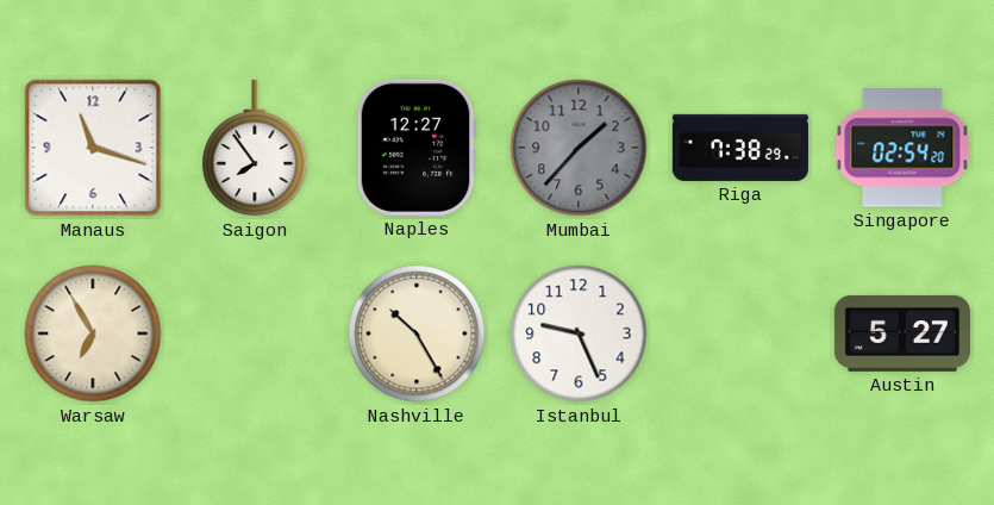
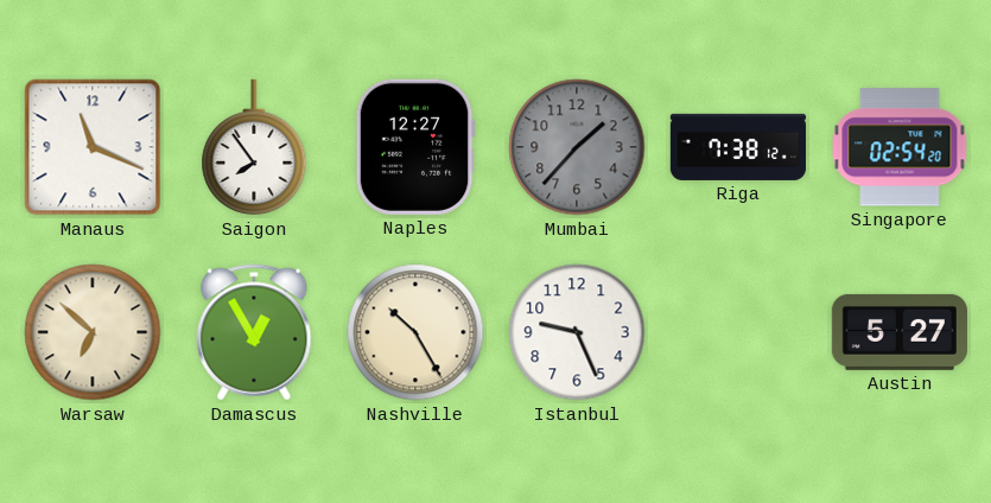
Manaus: 11:18 -> 11:19
Riga: 7:38:29 -> 7:38:12
Warsaw: 6:55 -> 6:52
Damascus: none -> 12:55
